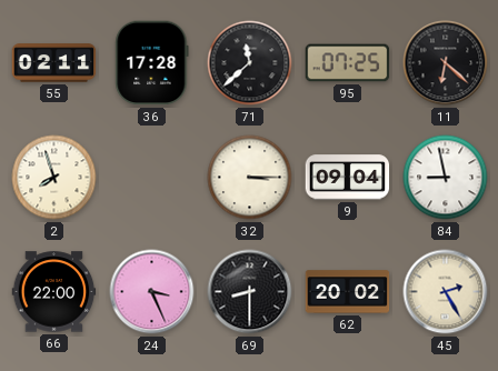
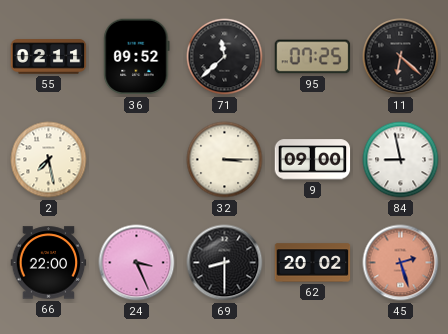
36: 17:28 -> 09:52
2: 7:57 -> 7:28
9: 09:04 -> 09:00
45: 2:25 -> 2:27
45 dial: cream -> salmon
